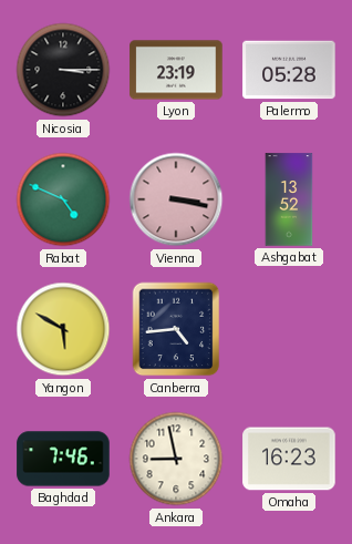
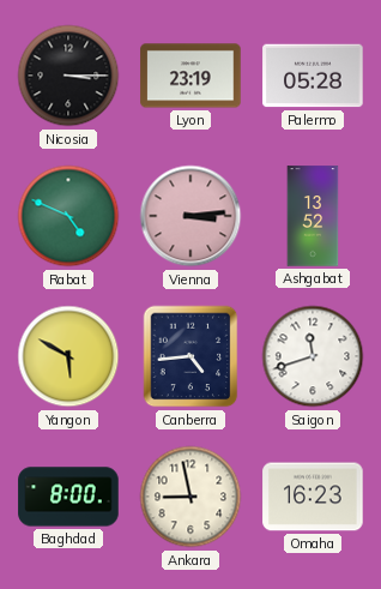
Vienna: 3:17 -> 3:14
Saigon: none -> 11:42
Baghdad: 7:46 -> 8:00
